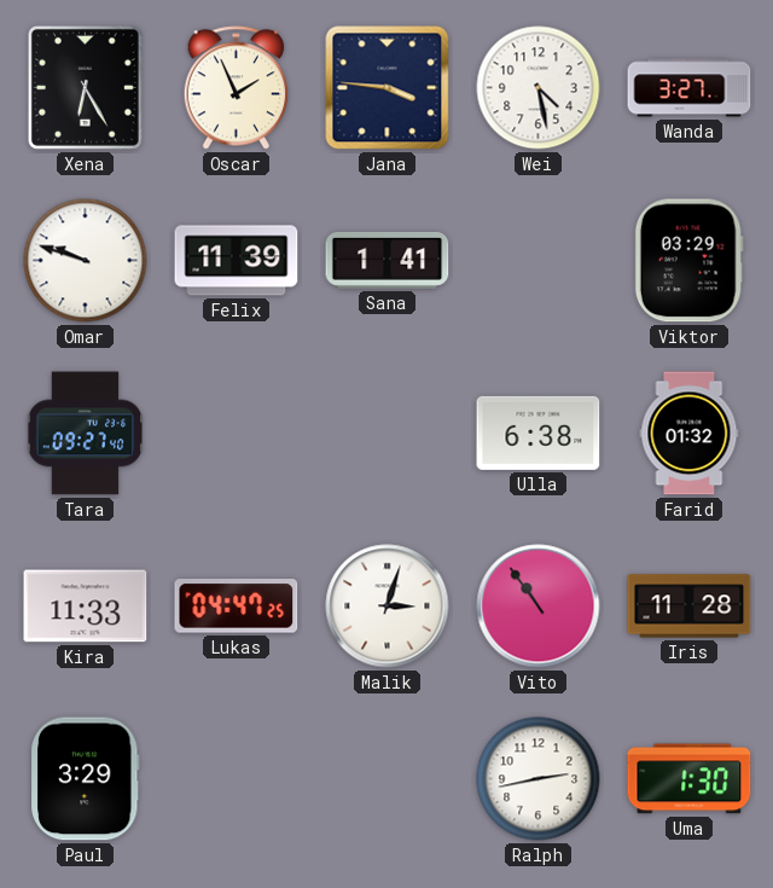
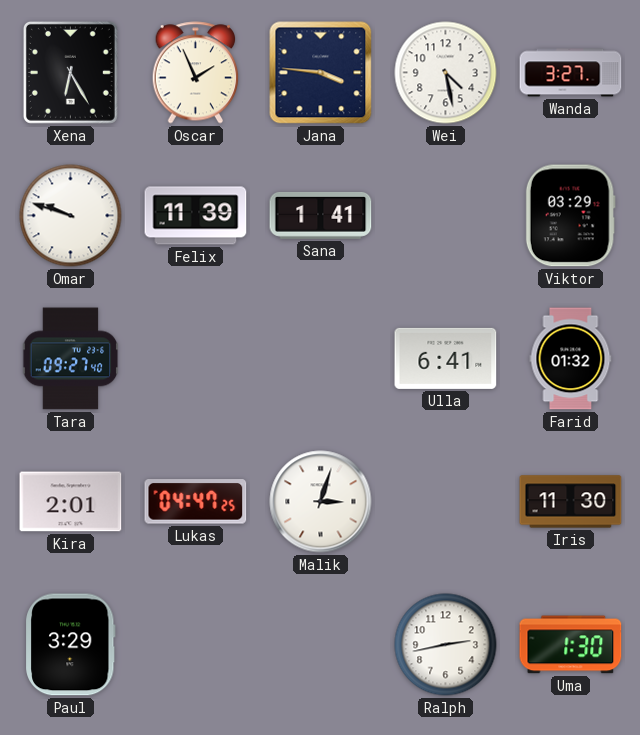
Ulla: 6:38 -> 6:41
Kira: 11:33 -> 2:01
Vito: 10:54 -> none
Iris: 11:28 -> 11:30
